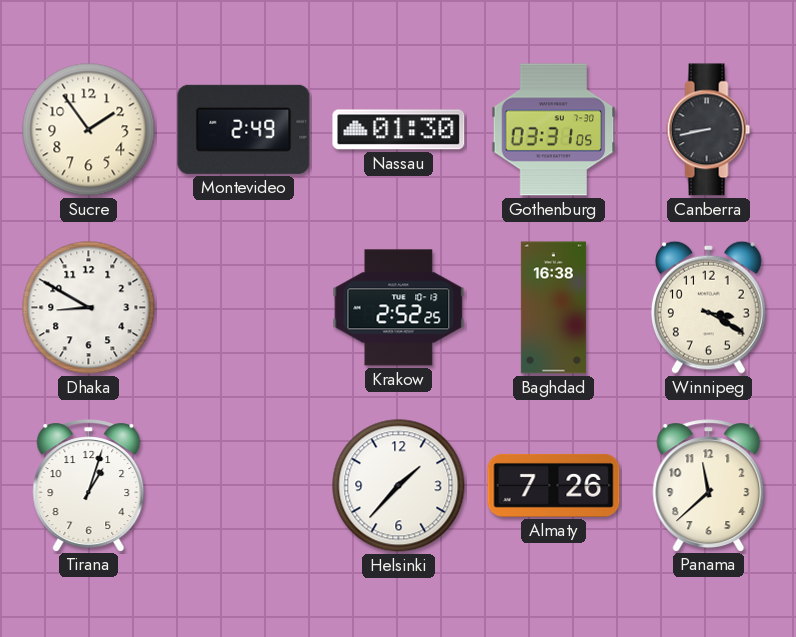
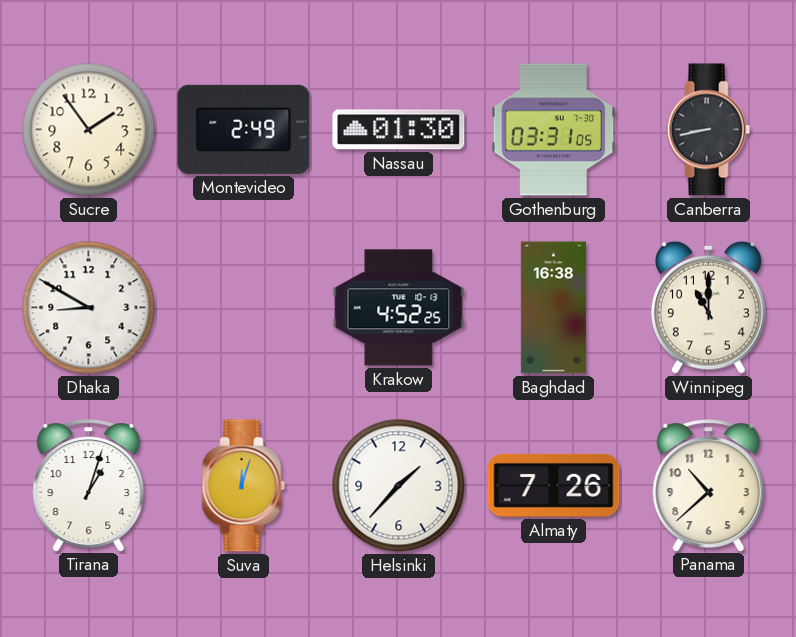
Krakow: 2:52 -> 4:52
Winnipeg: 3:20 -> 11:00
Suva: none -> 12:03
Panama: 11:38 -> 10:38
